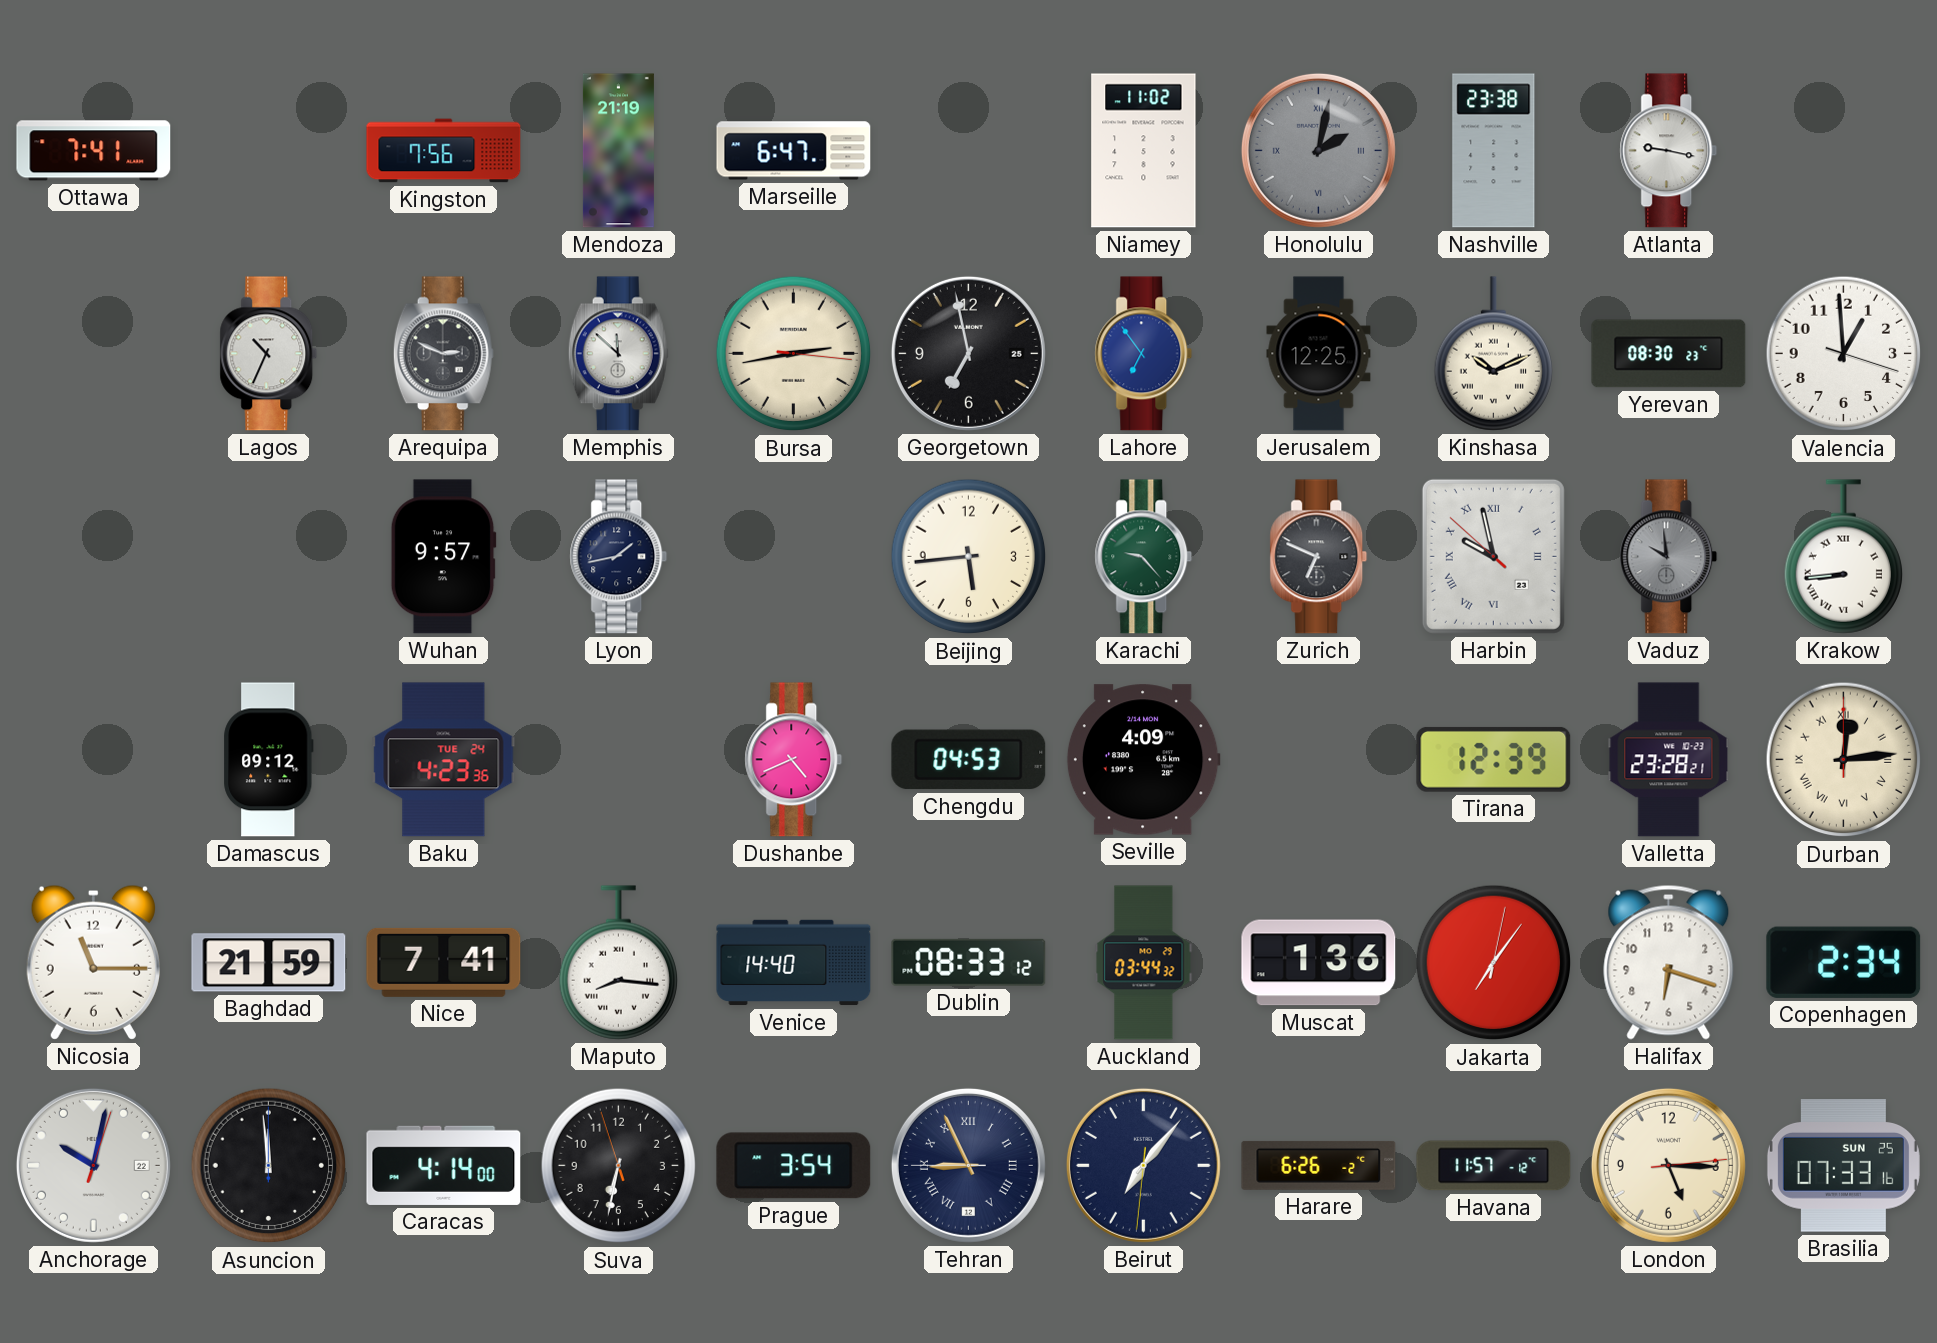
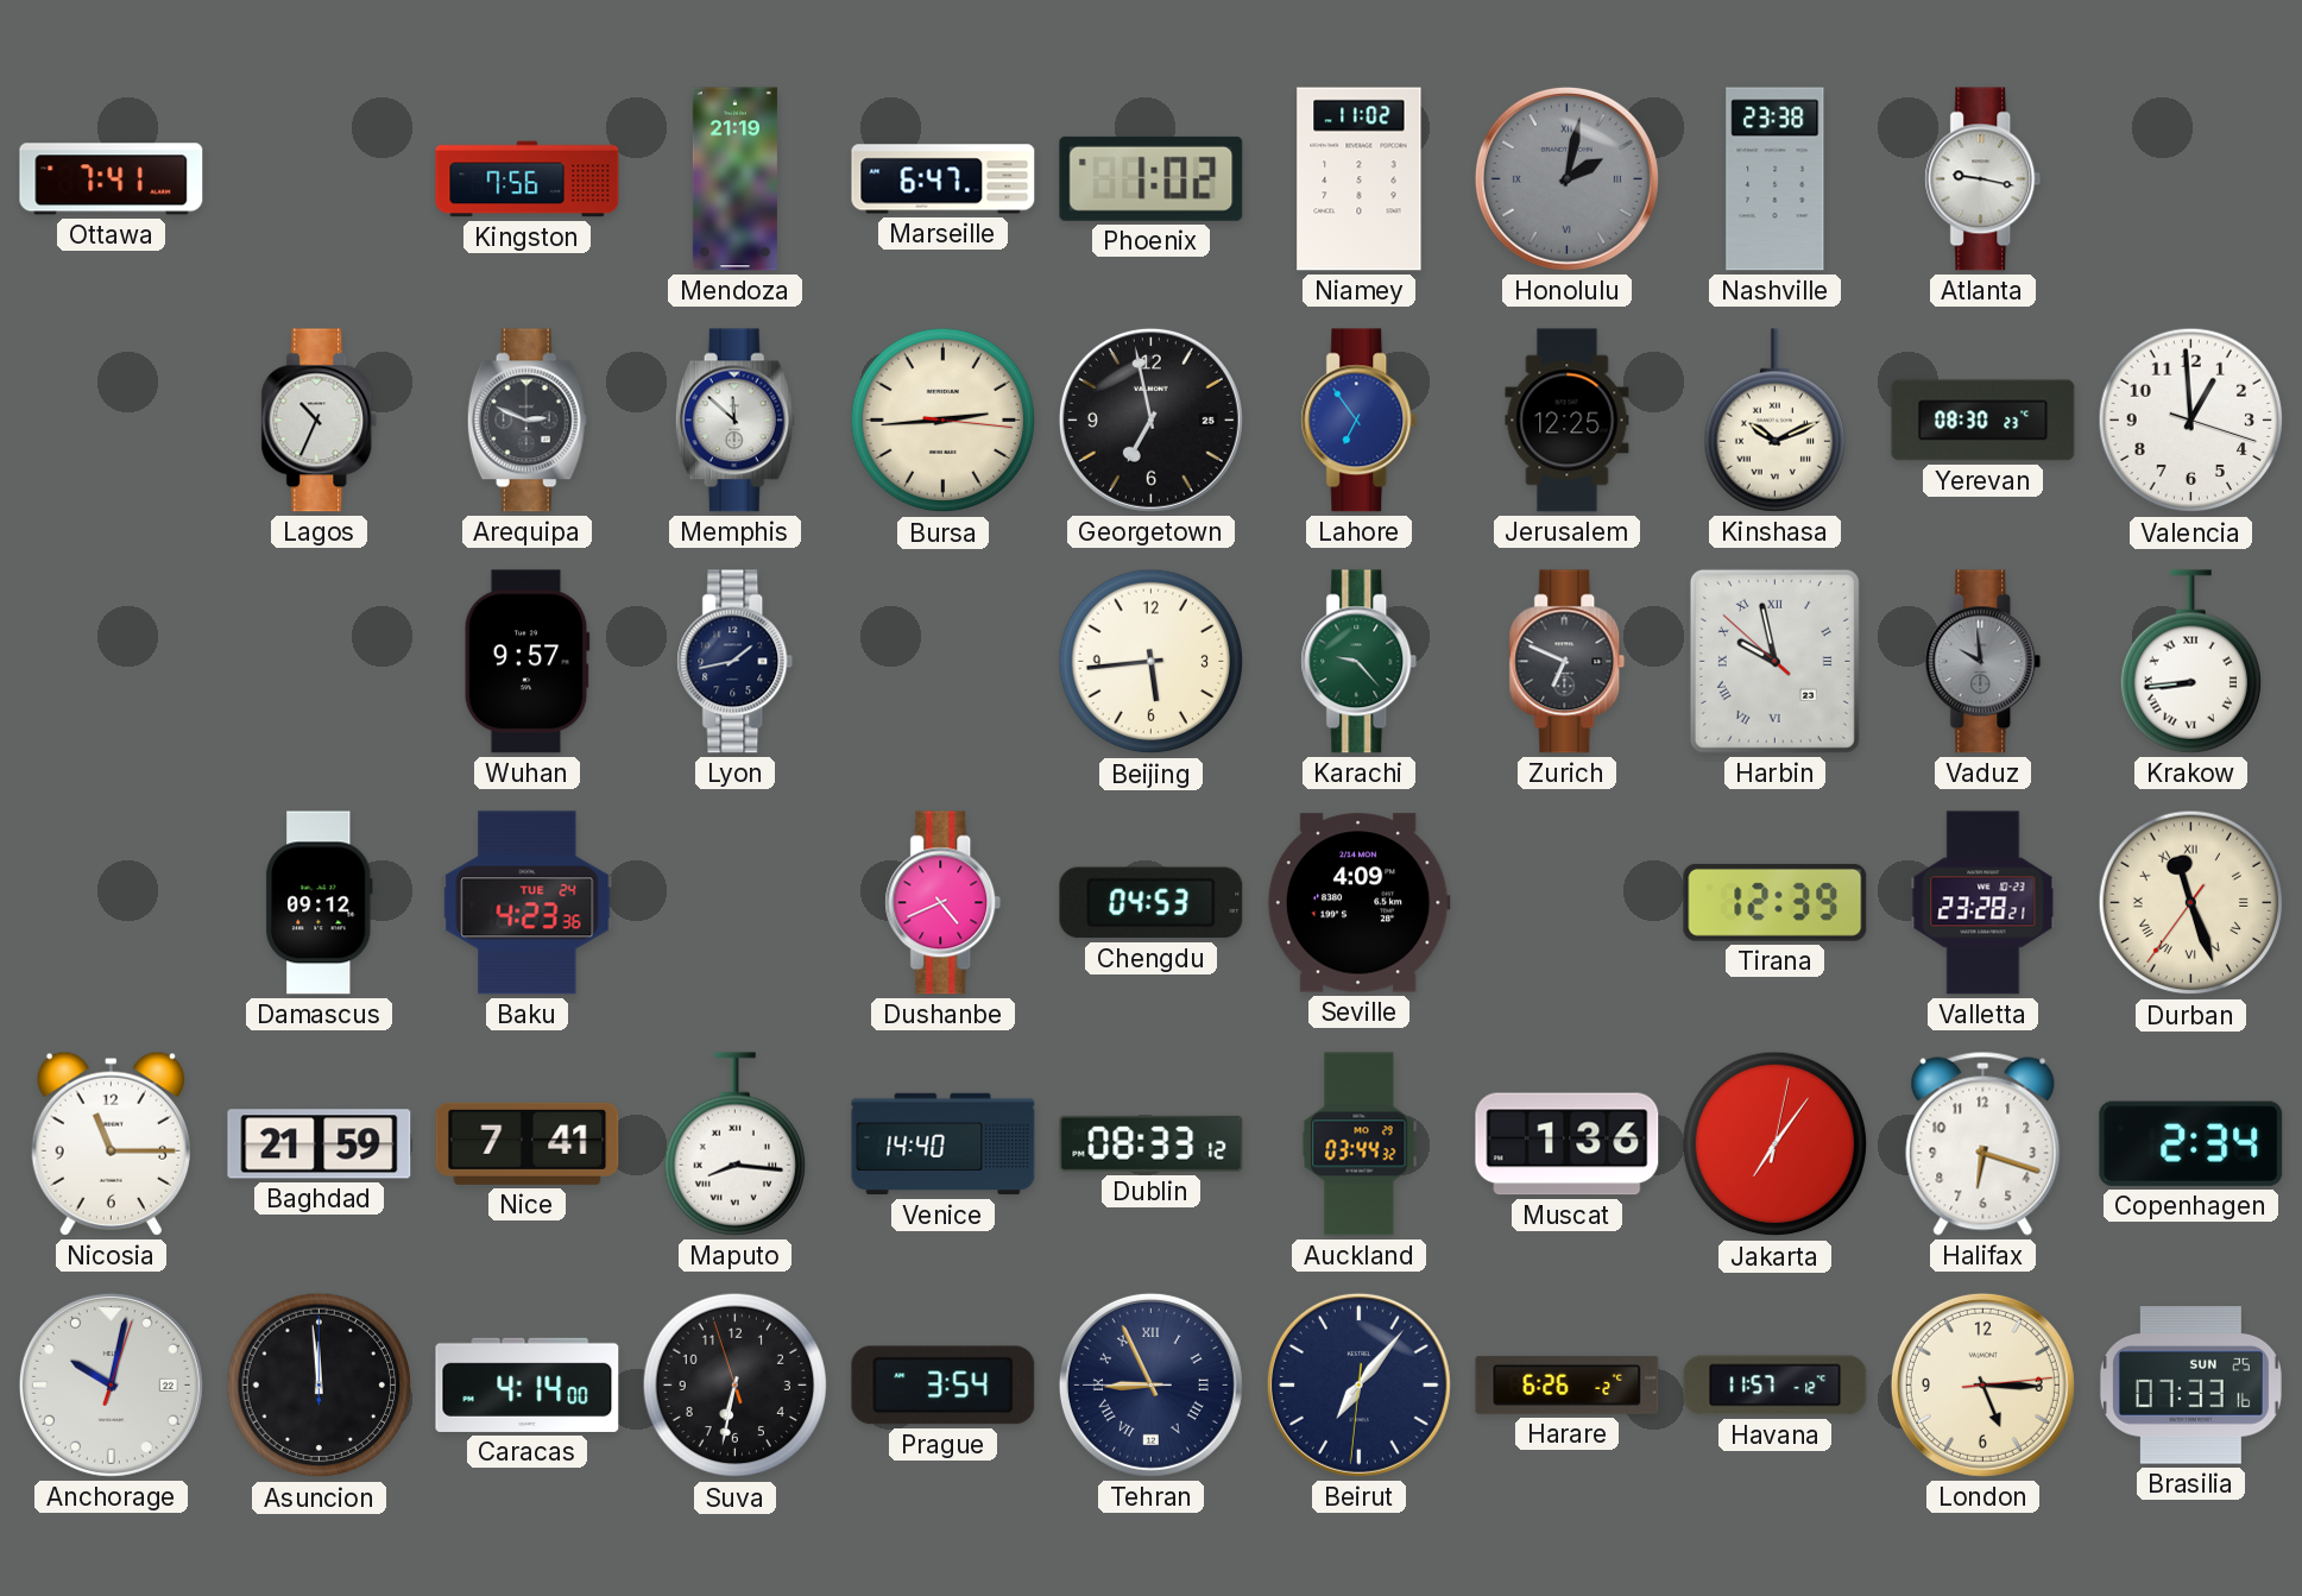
Phoenix: none -> 1:02
Bursa: 2:43 -> 2:44
Durban: 12:14 -> 11:26
